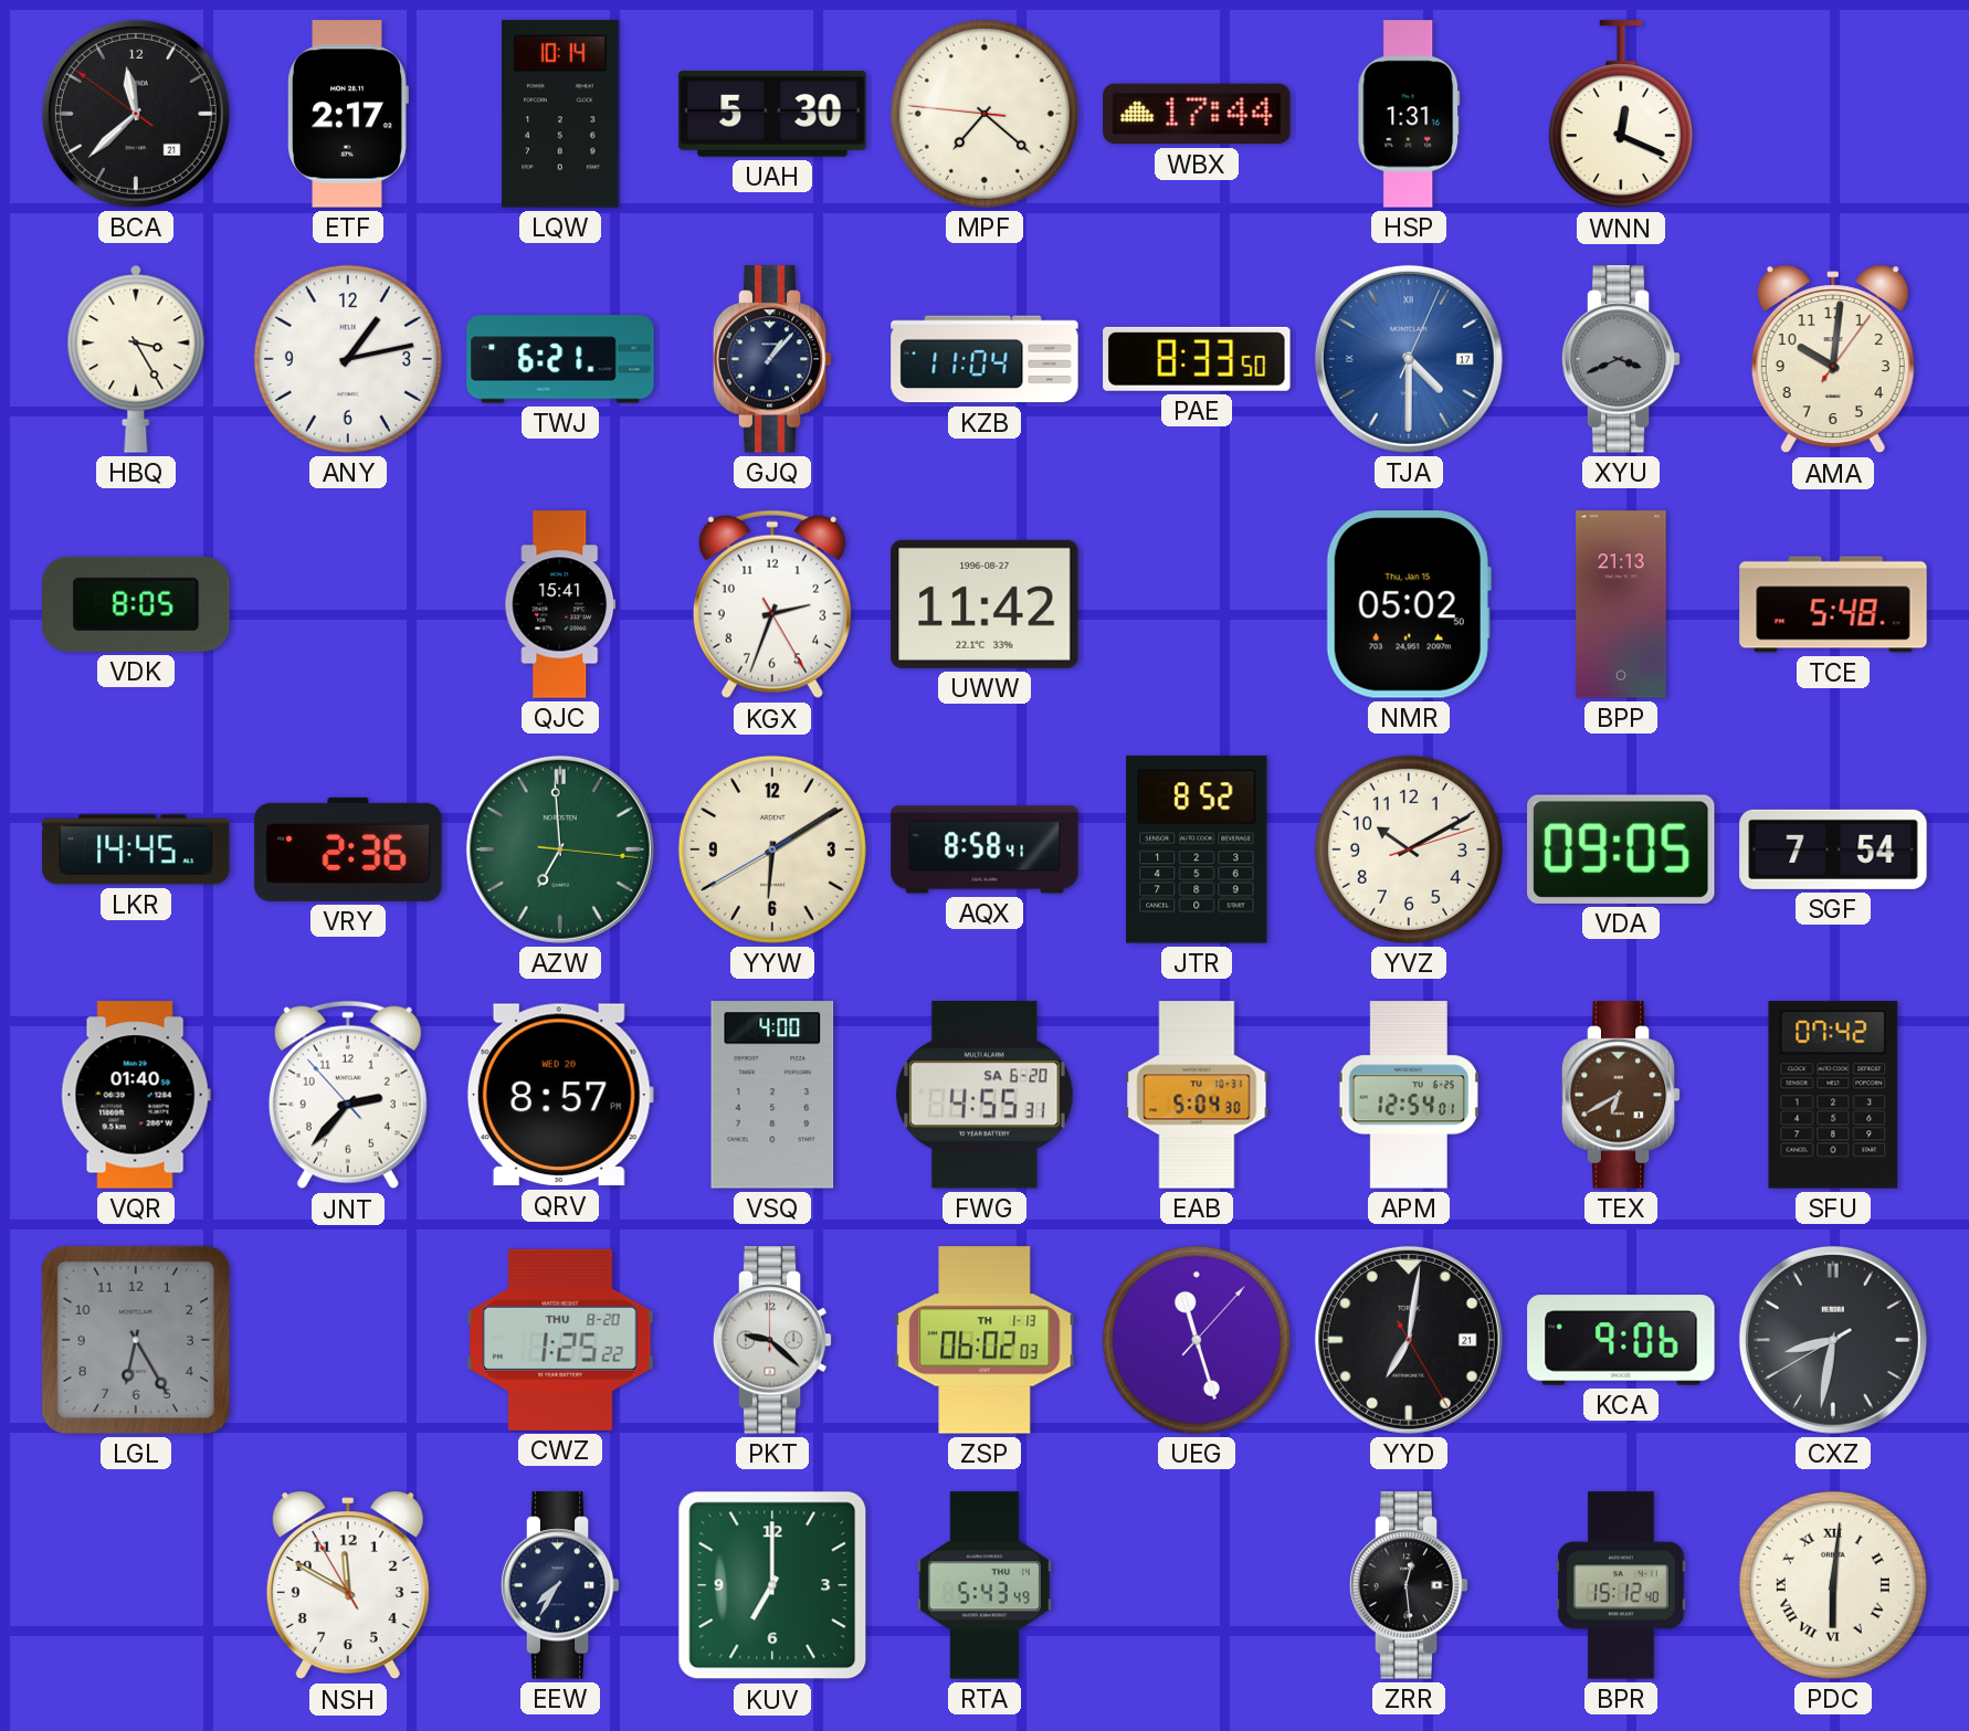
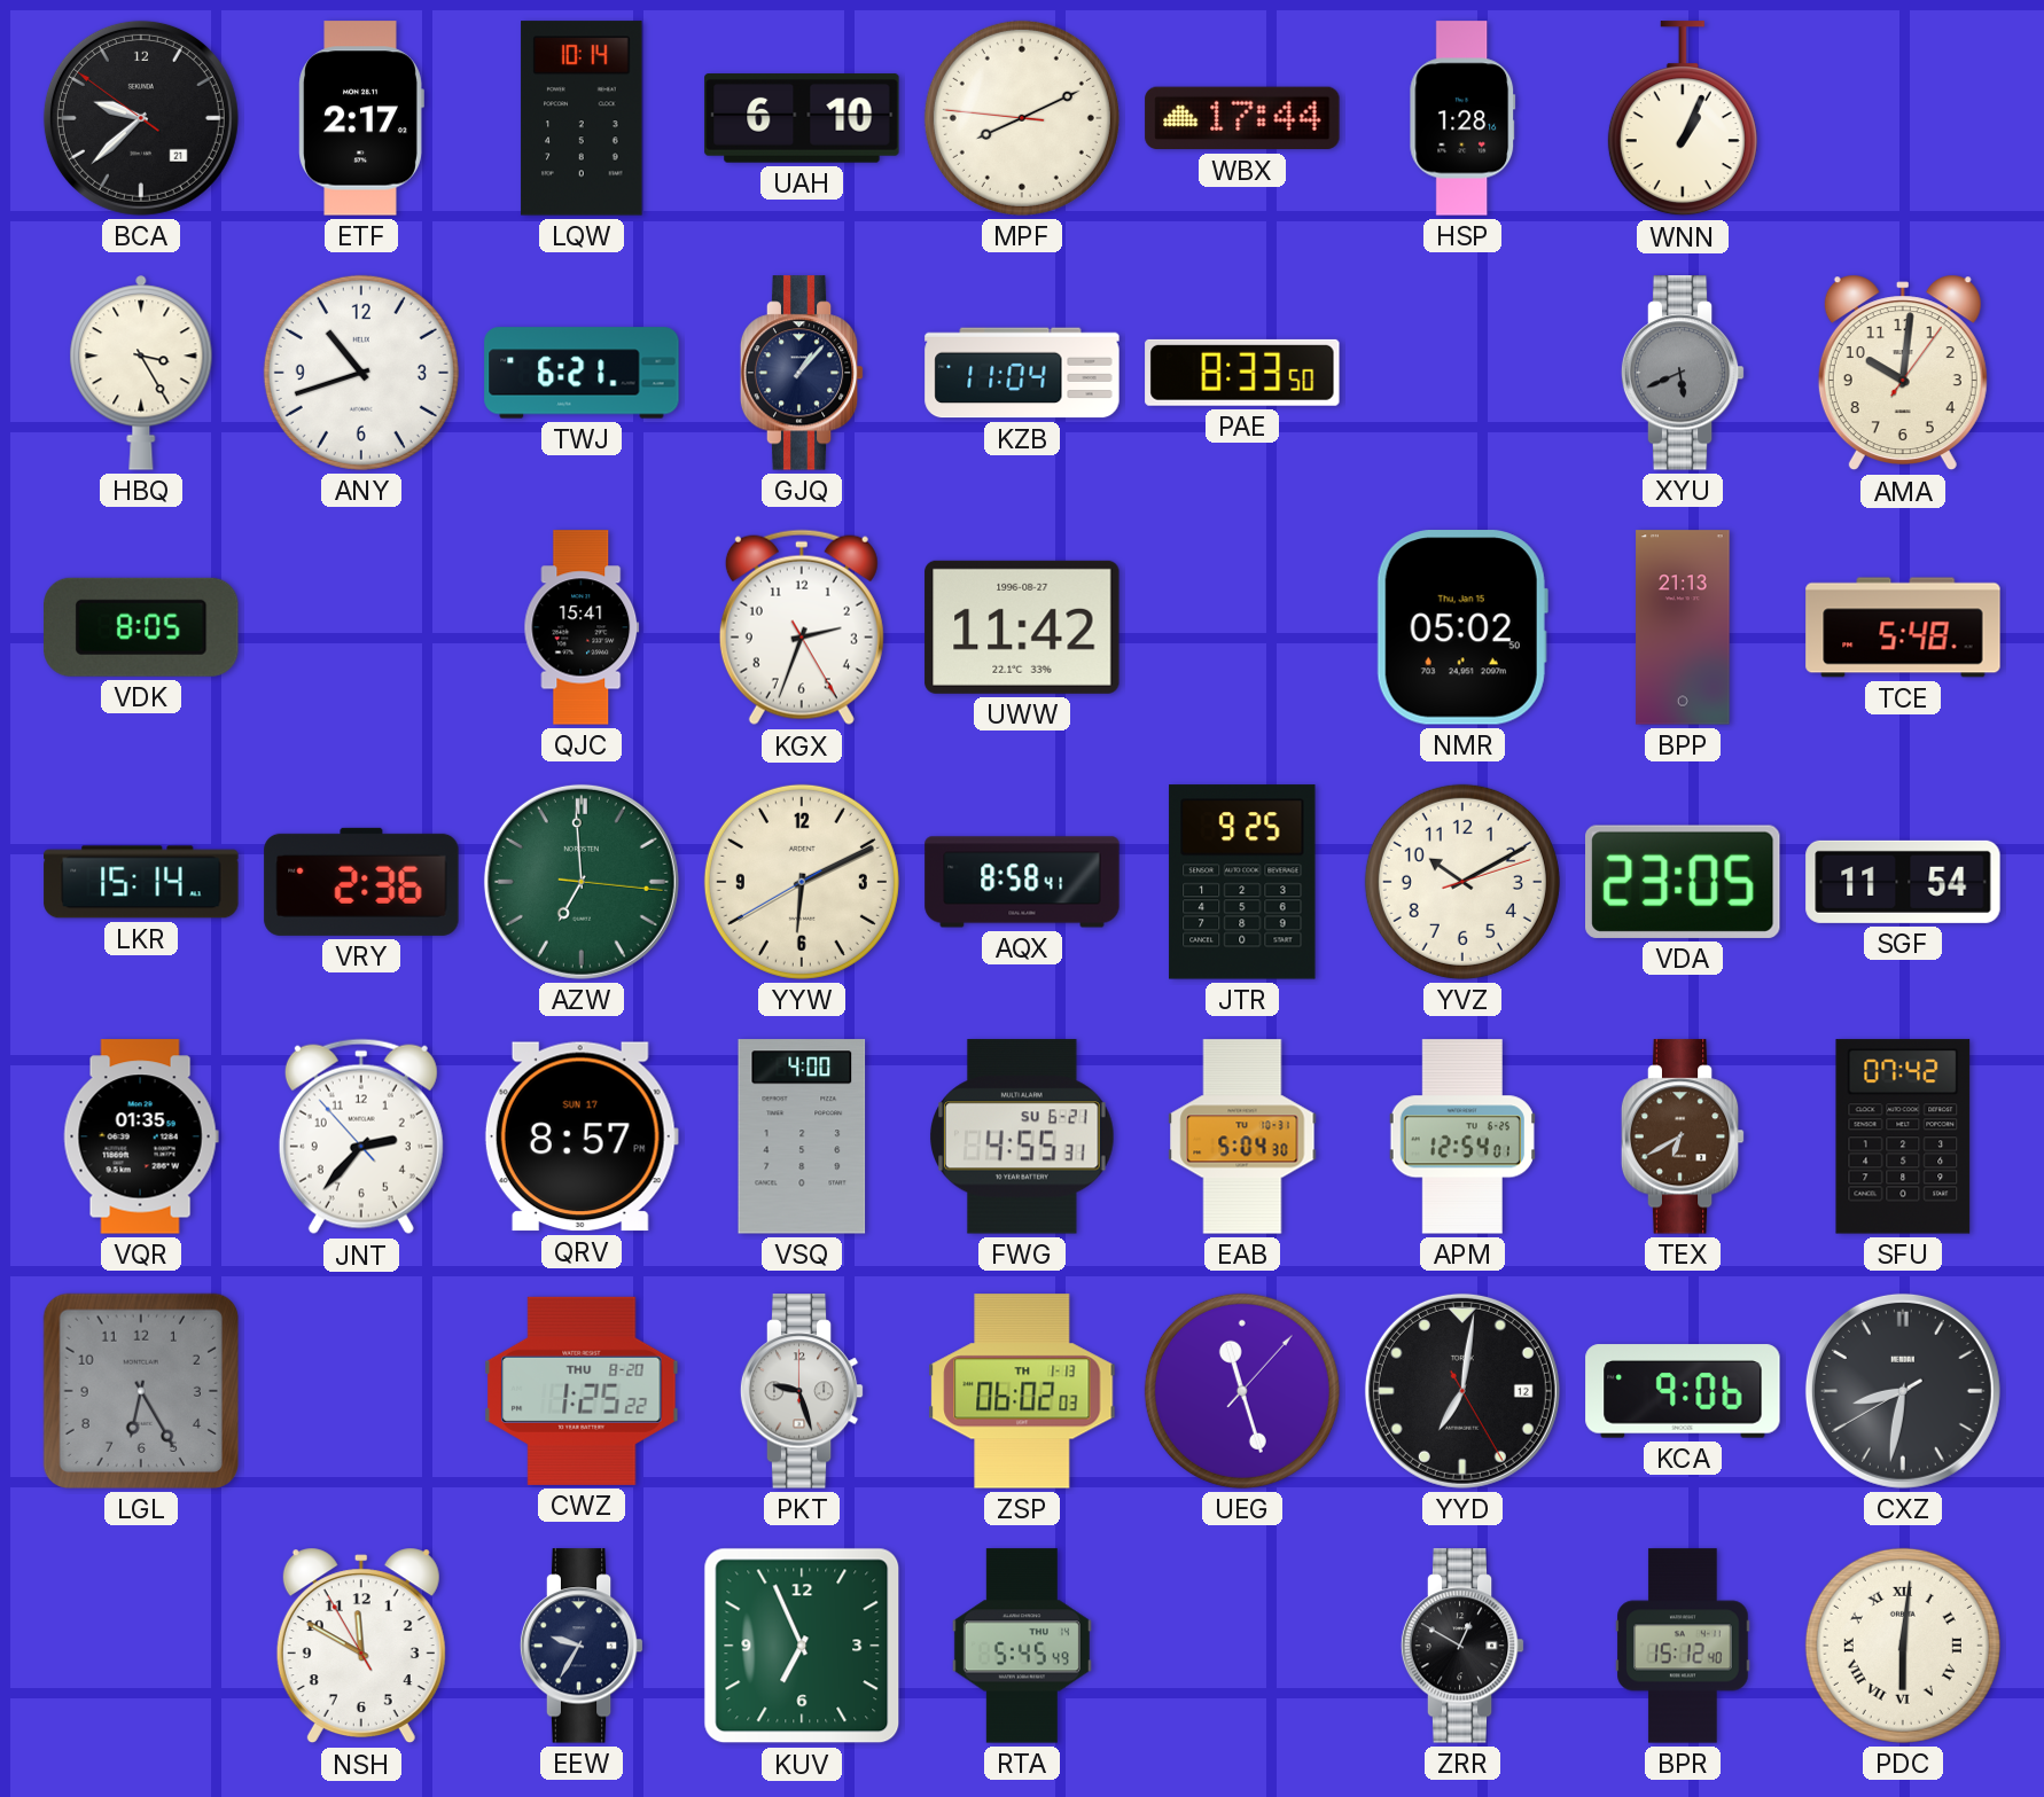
BCA: 11:37 -> 9:37
UAH: 5:30 -> 6:10
MPF: 7:21 -> 8:10
HSP: 1:31 -> 1:28
WNN: 12:19 -> 1:04
ANY: 1:13 -> 10:42
TJA: 4:30 -> none
XYU: 3:41 -> 5:41
LKR: 14:45 -> 15:14
YYW: 6:09 -> 6:10
JTR: 8:52 -> 9:25
VDA: 09:05 -> 23:05
SGF: 7:54 -> 11:54
VQR: 01:40 -> 01:35
QRV date: WED 20 -> SUN 17
FWG date: SA 6-20 -> SU 6-21
PKT: 9:22 -> 9:27
YYD date: 21 -> 12
EEW: 7:35 -> 9:35
KUV: 7:00 -> 6:56
RTA: 5:43 -> 5:45
ZRR: 12:29 -> 12:50
